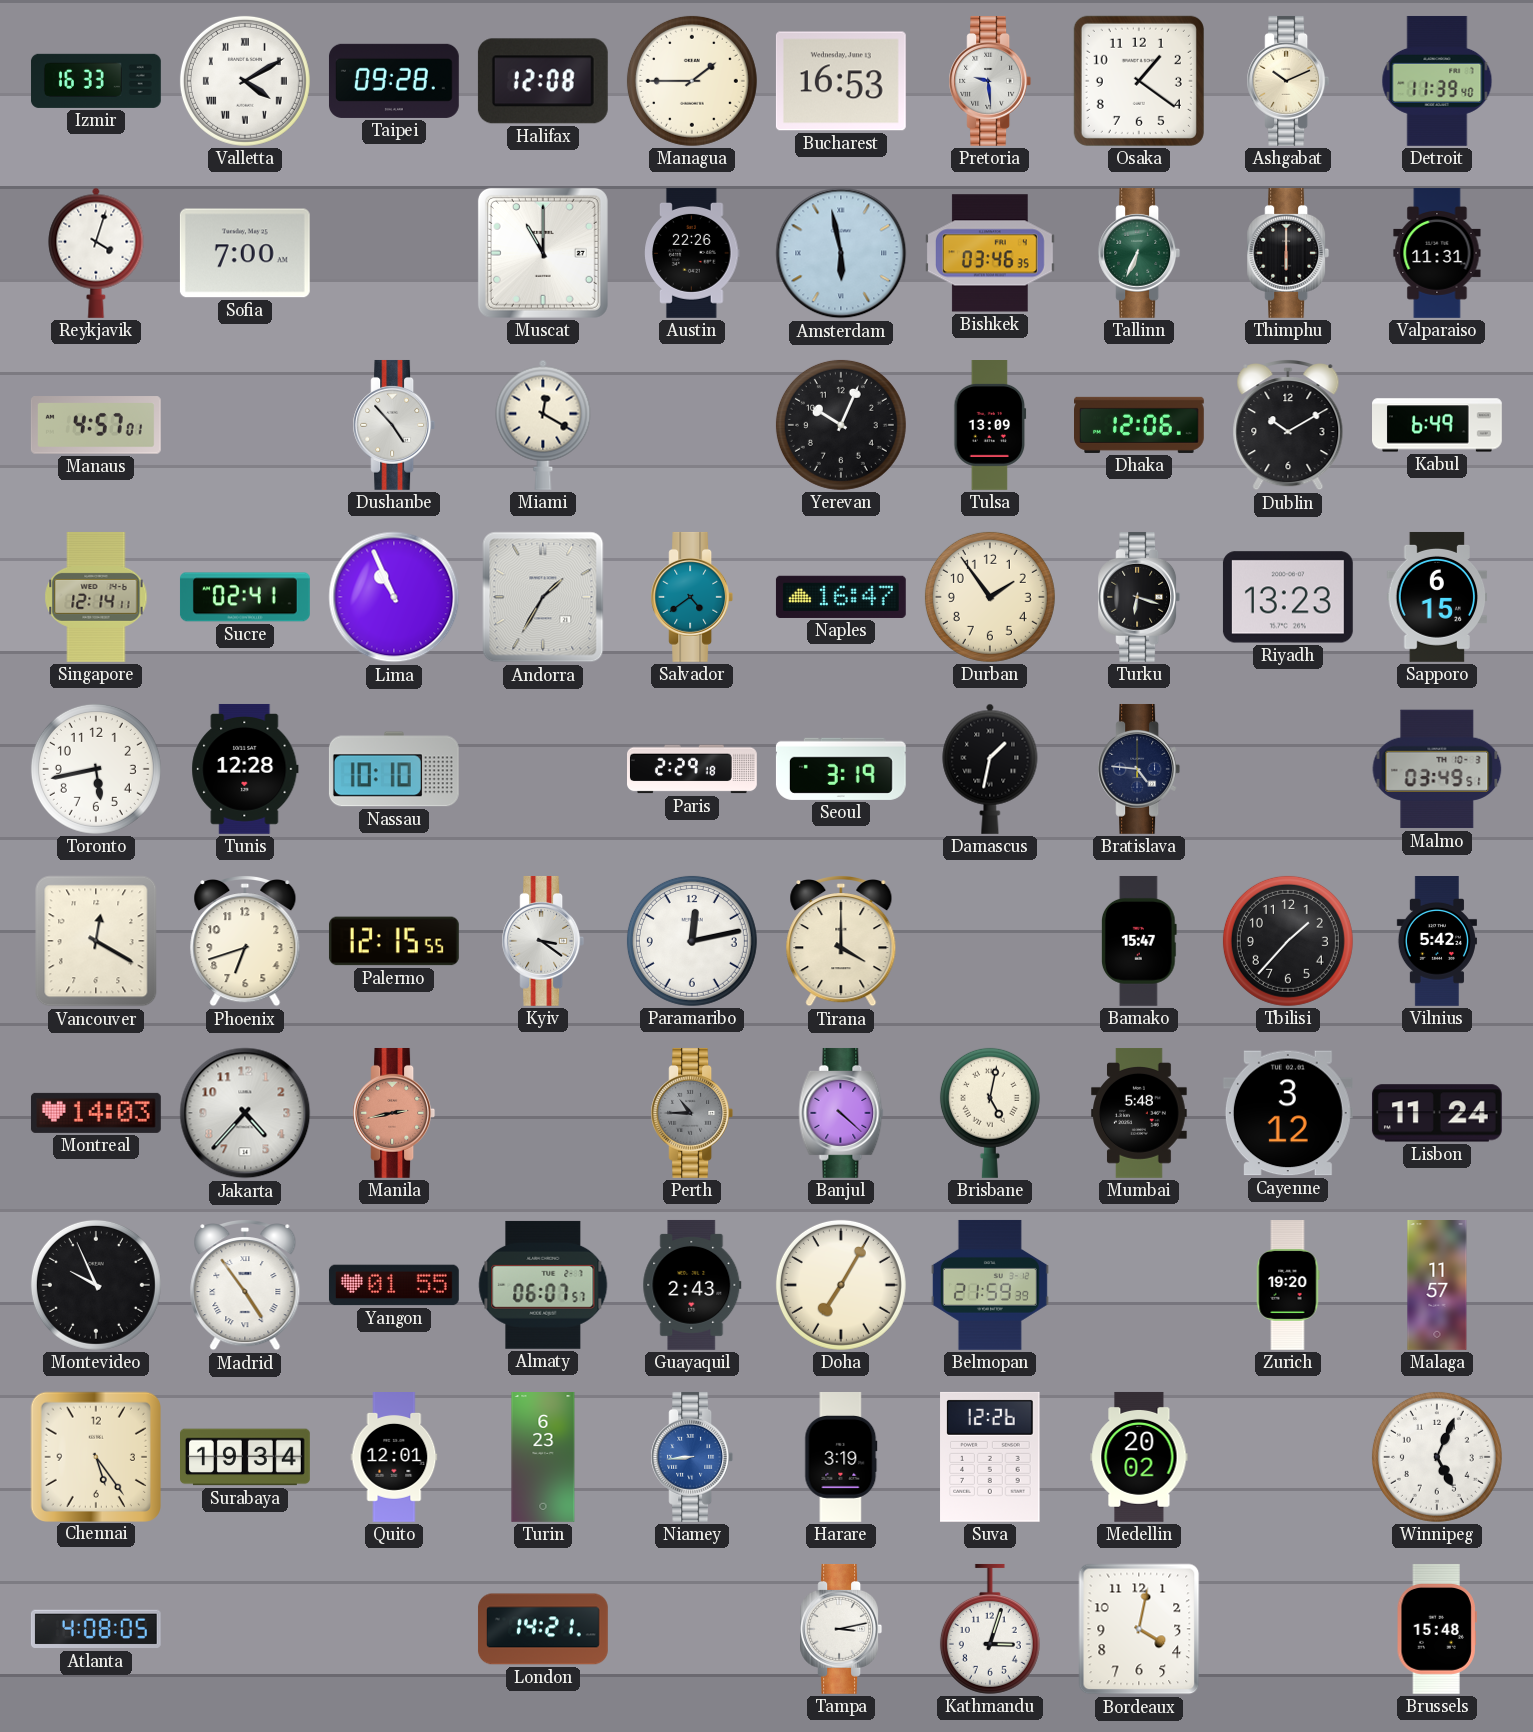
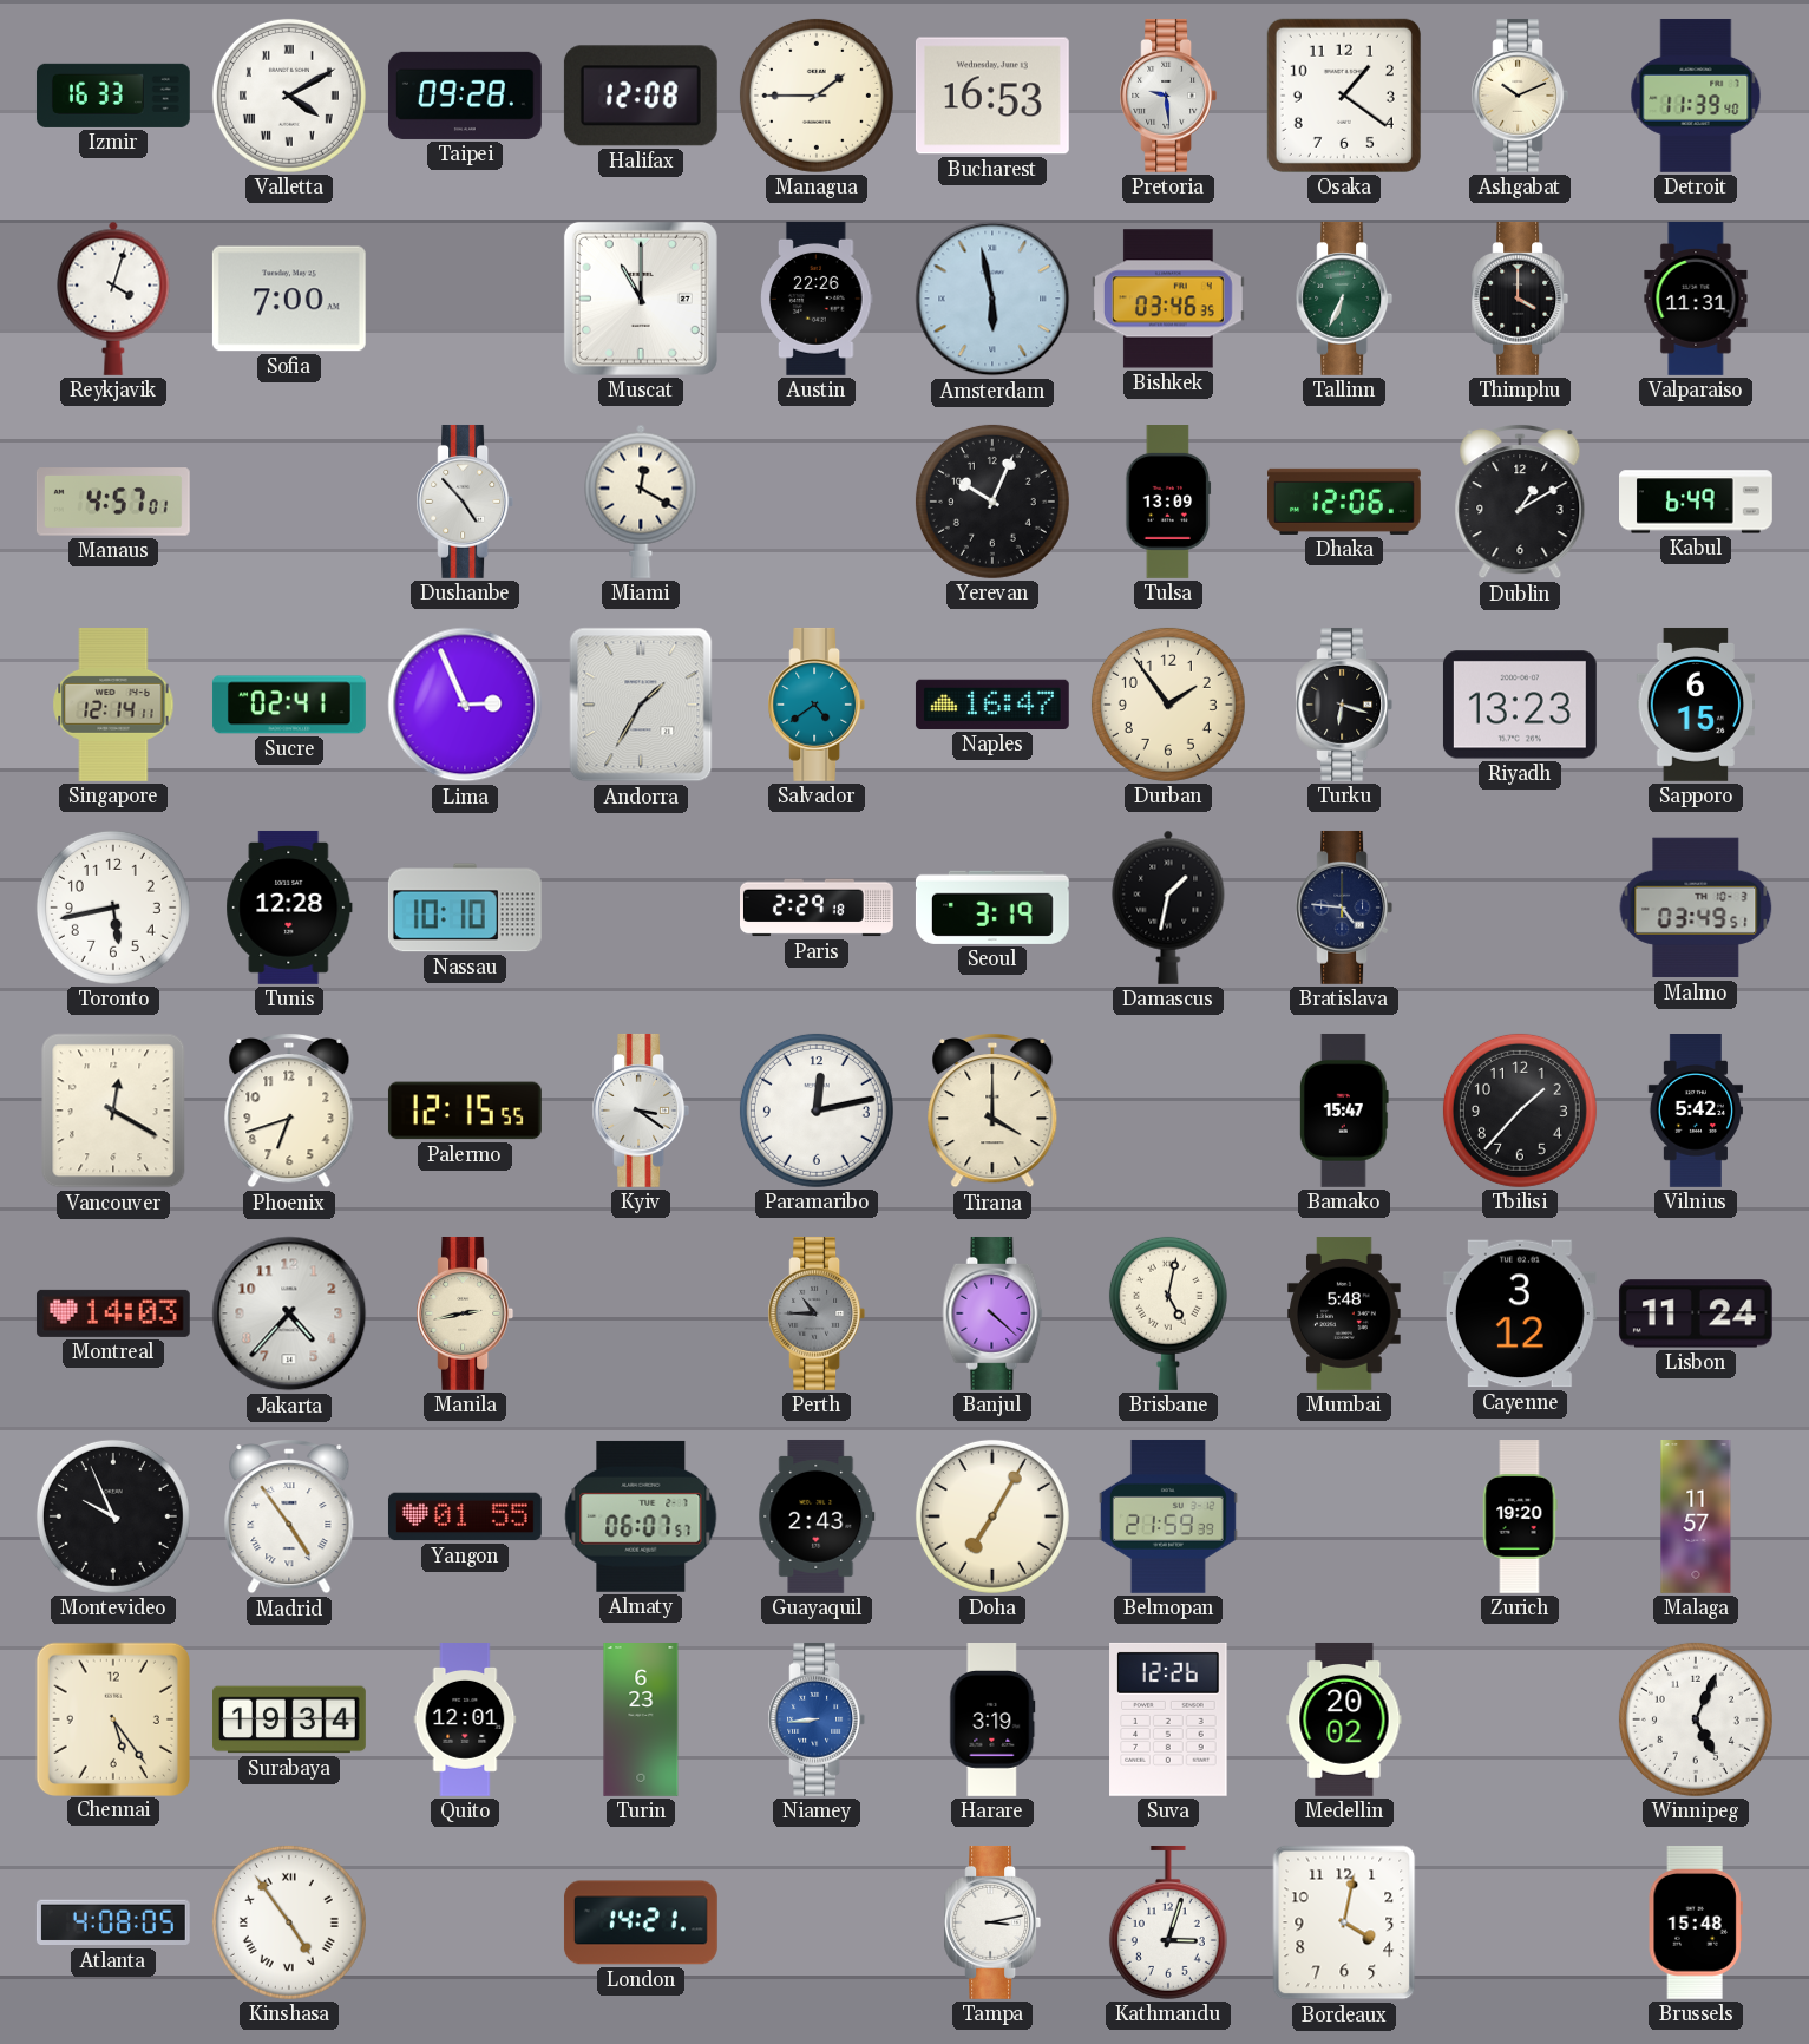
Thimphu: 6:00 -> 4:00
Dublin: 10:10 -> 1:10
Lima: 10:56 -> 2:56
Manila dial: salmon -> cream
Kinshasa: none -> 4:54
